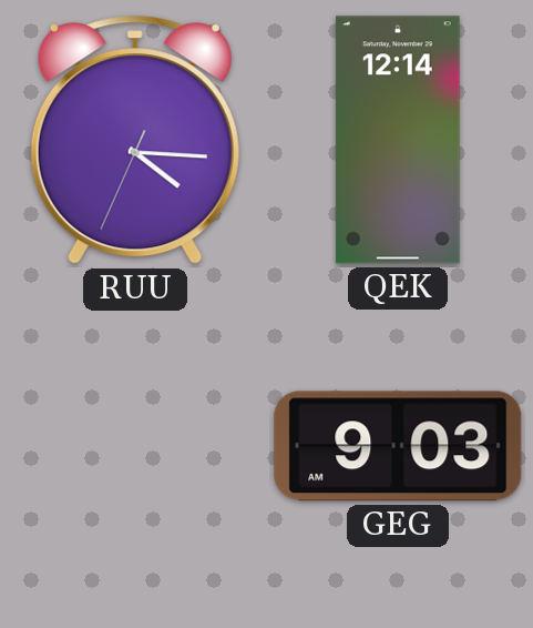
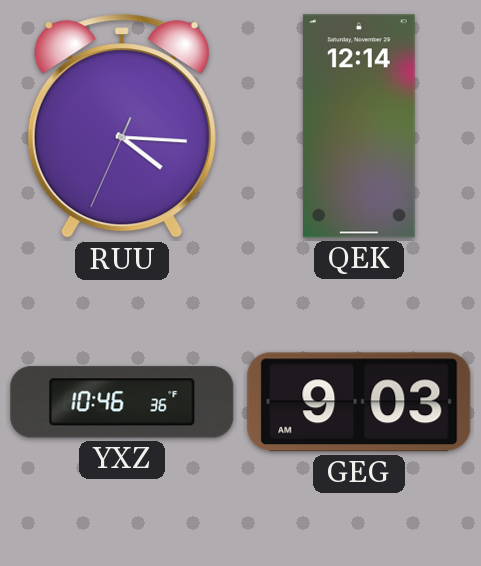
YXZ: none -> 10:46
